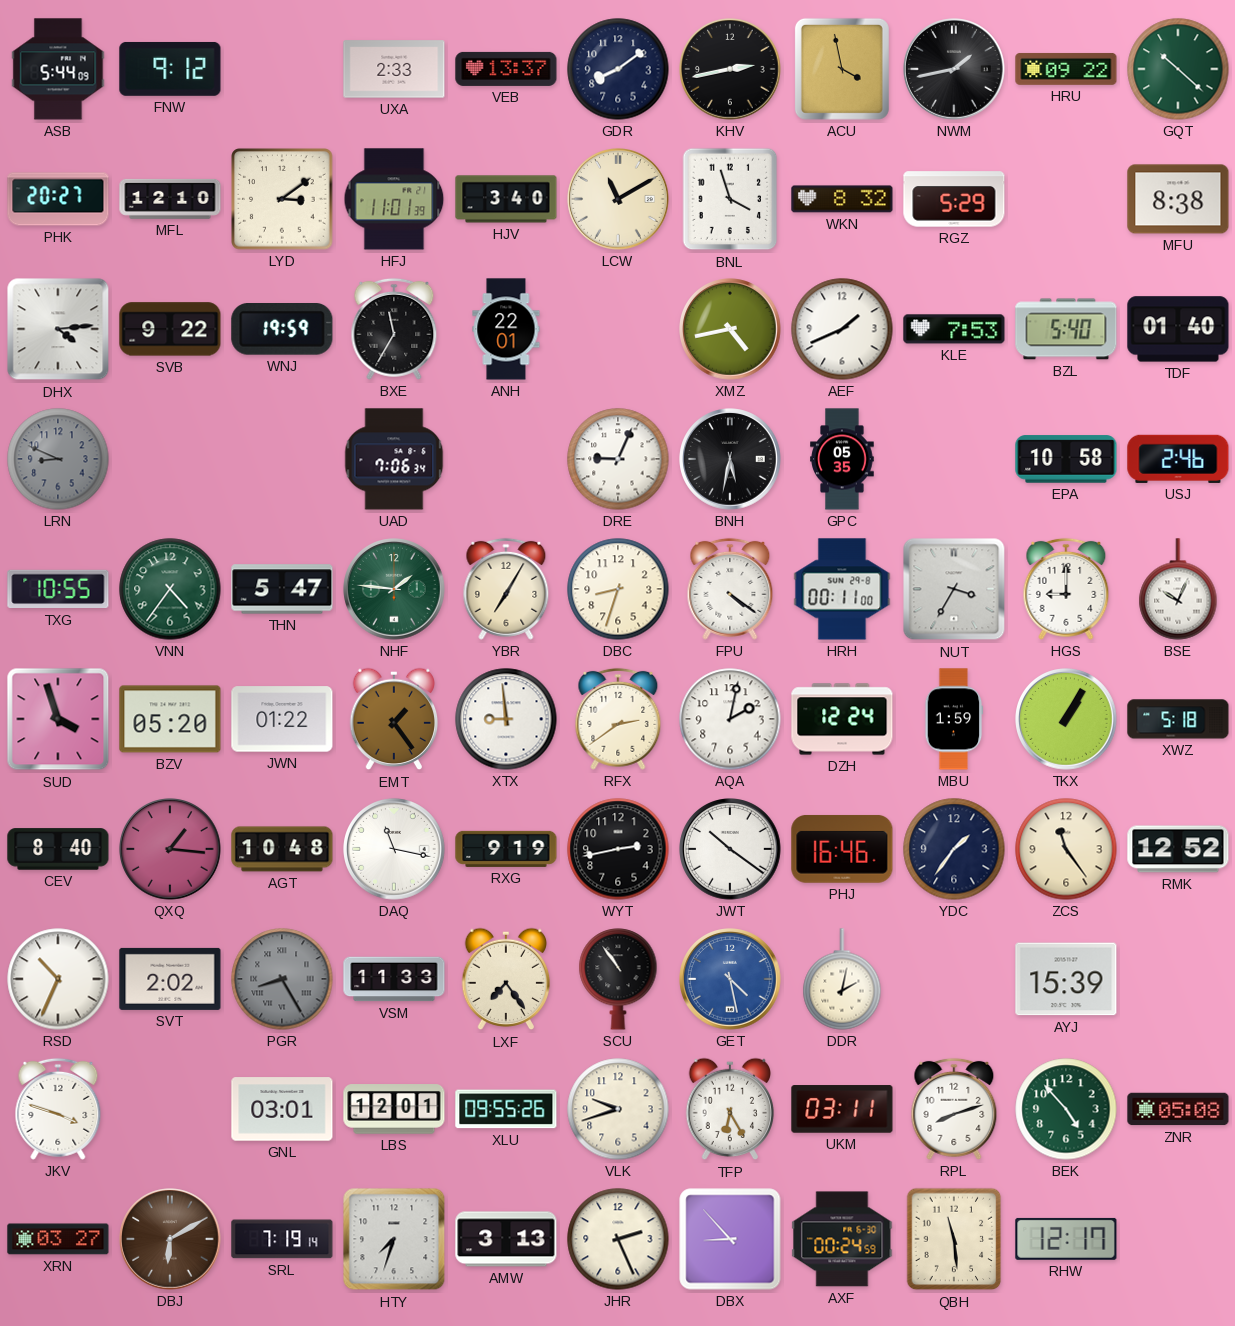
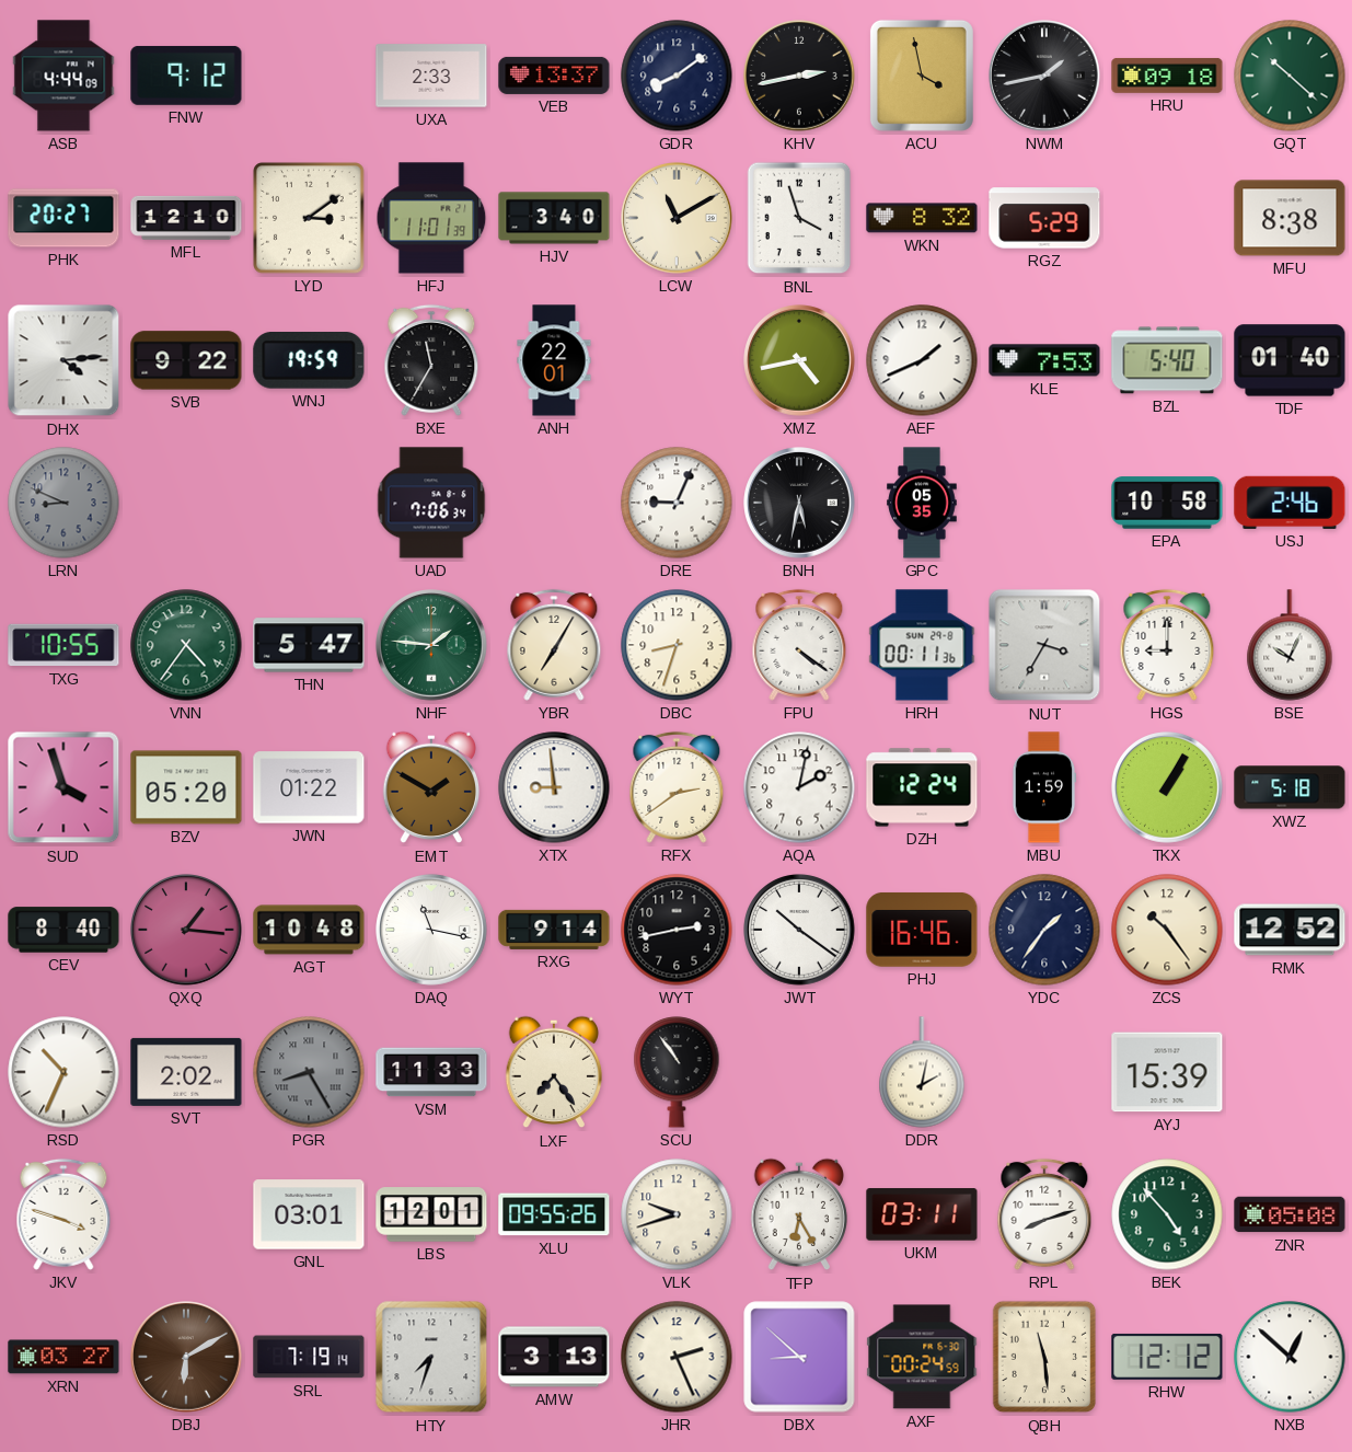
ASB: 5:44 -> 4:44
HRU: 09:22 -> 09:18
HRH: 00:11:00 -> 00:11:36
EMT: 1:24 -> 1:50
RXG: 9:19 -> 9:14
ZCS: 11:24 -> 10:24
GET: 4:28 -> none
DBX: 8:53 -> 8:52
RHW: 12:17 -> 12:12
NXB: none -> 12:52
